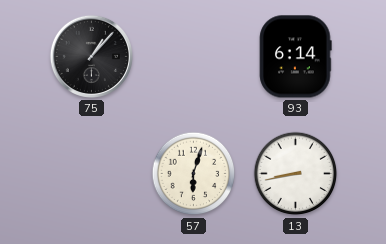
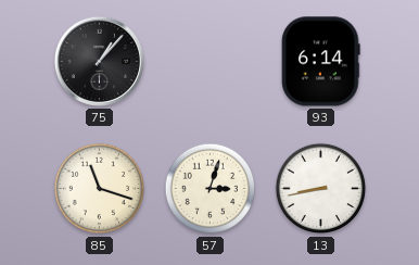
85: none -> 11:18
57: 6:03 -> 3:03
